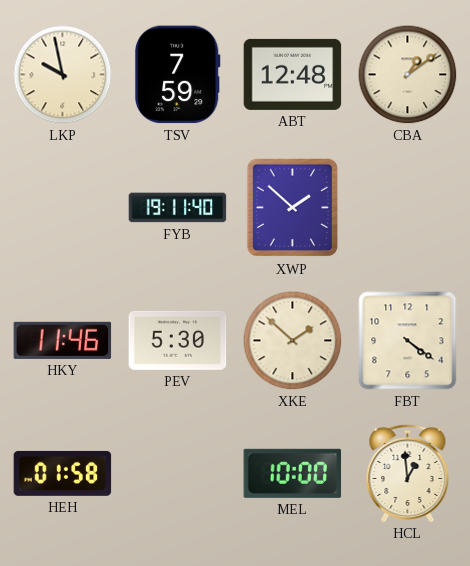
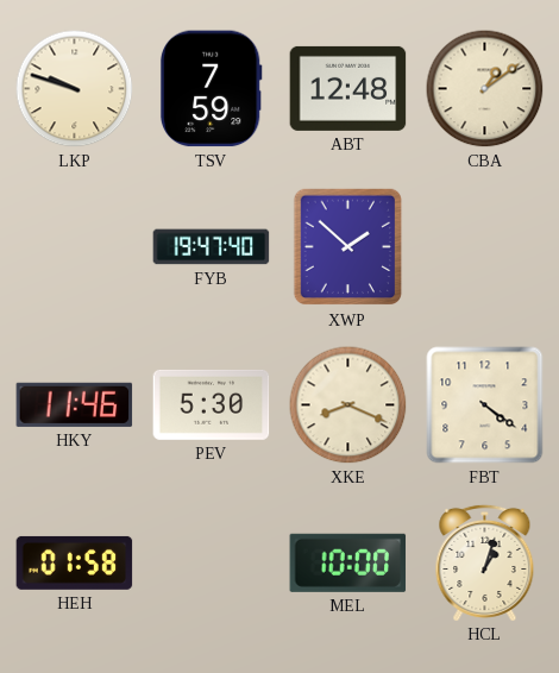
LKP: 9:58 -> 9:48
FYB: 19:11 -> 19:47
XKE: 1:52 -> 8:19
HCL: 12:59 -> 1:03
